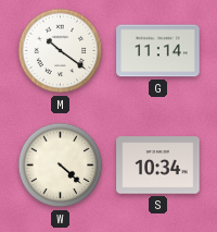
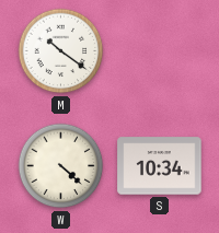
G: 11:14 -> none
